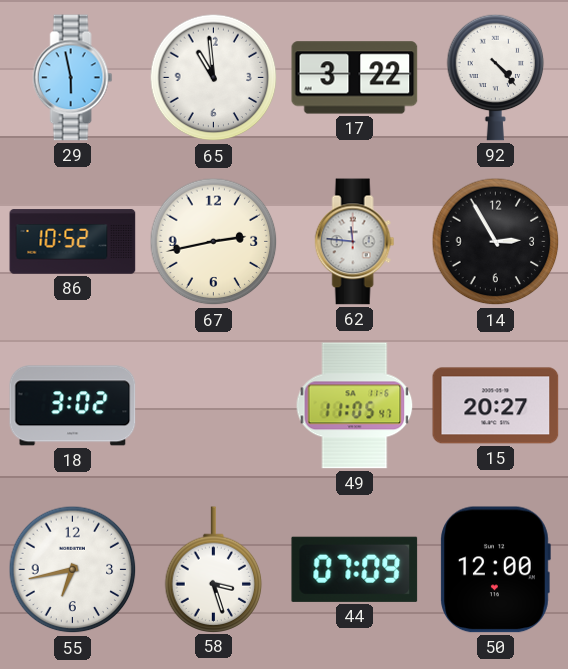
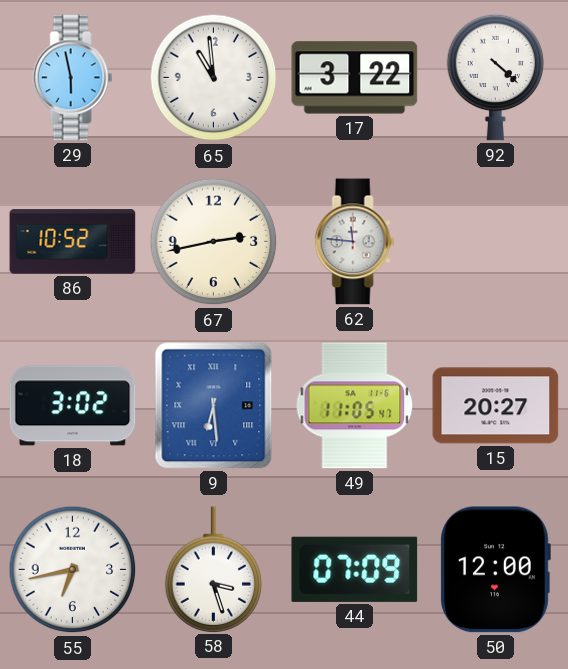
92: 4:23 -> 4:22
14: 2:55 -> none
9: none -> 6:29
